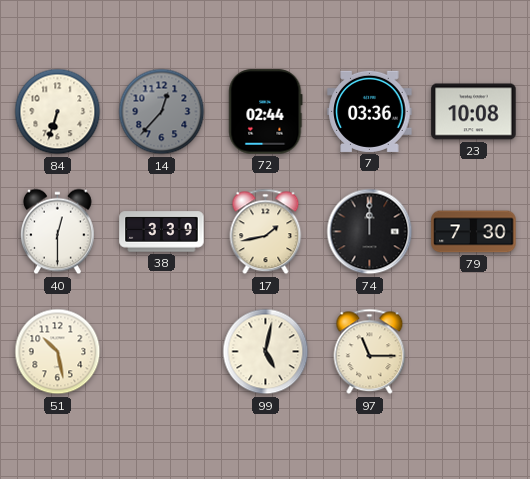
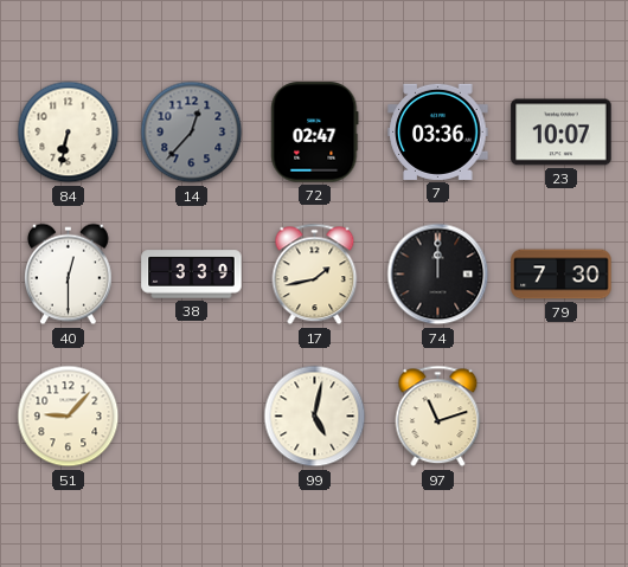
84: 6:33 -> 6:32
72: 02:44 -> 02:47
23: 10:08 -> 10:07
51: 10:28 -> 9:07
97: 11:15 -> 11:12
